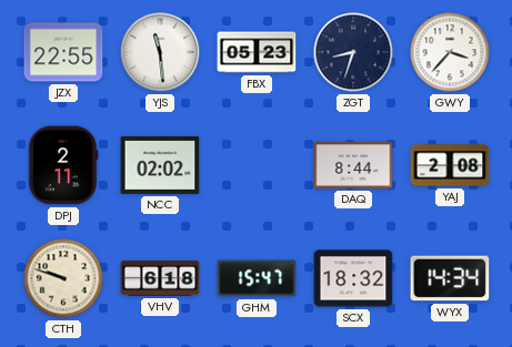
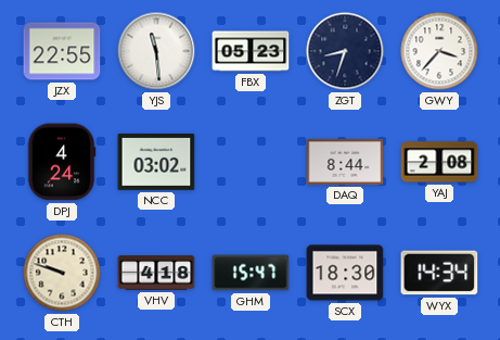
DPJ: 2:11 -> 4:24
NCC: 02:02 -> 03:02
VHV: 6:18 -> 4:18
SCX: 18:32 -> 18:30
